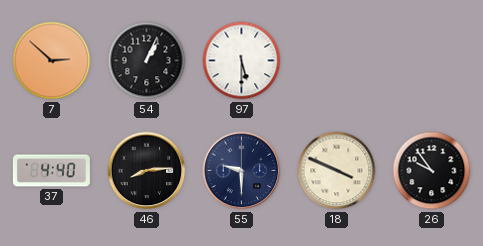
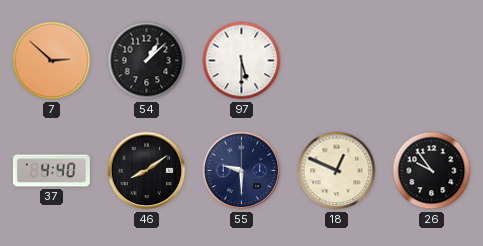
54: 1:04 -> 1:08
46: 8:14 -> 8:09
18: 3:49 -> 12:49
